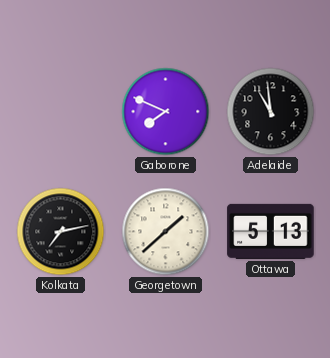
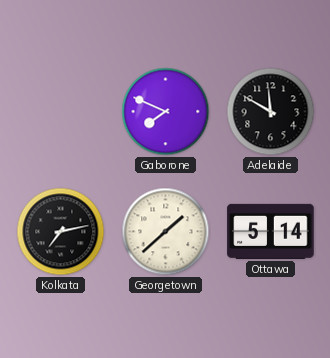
Adelaide: 10:59 -> 11:50
Ottawa: 5:13 -> 5:14
